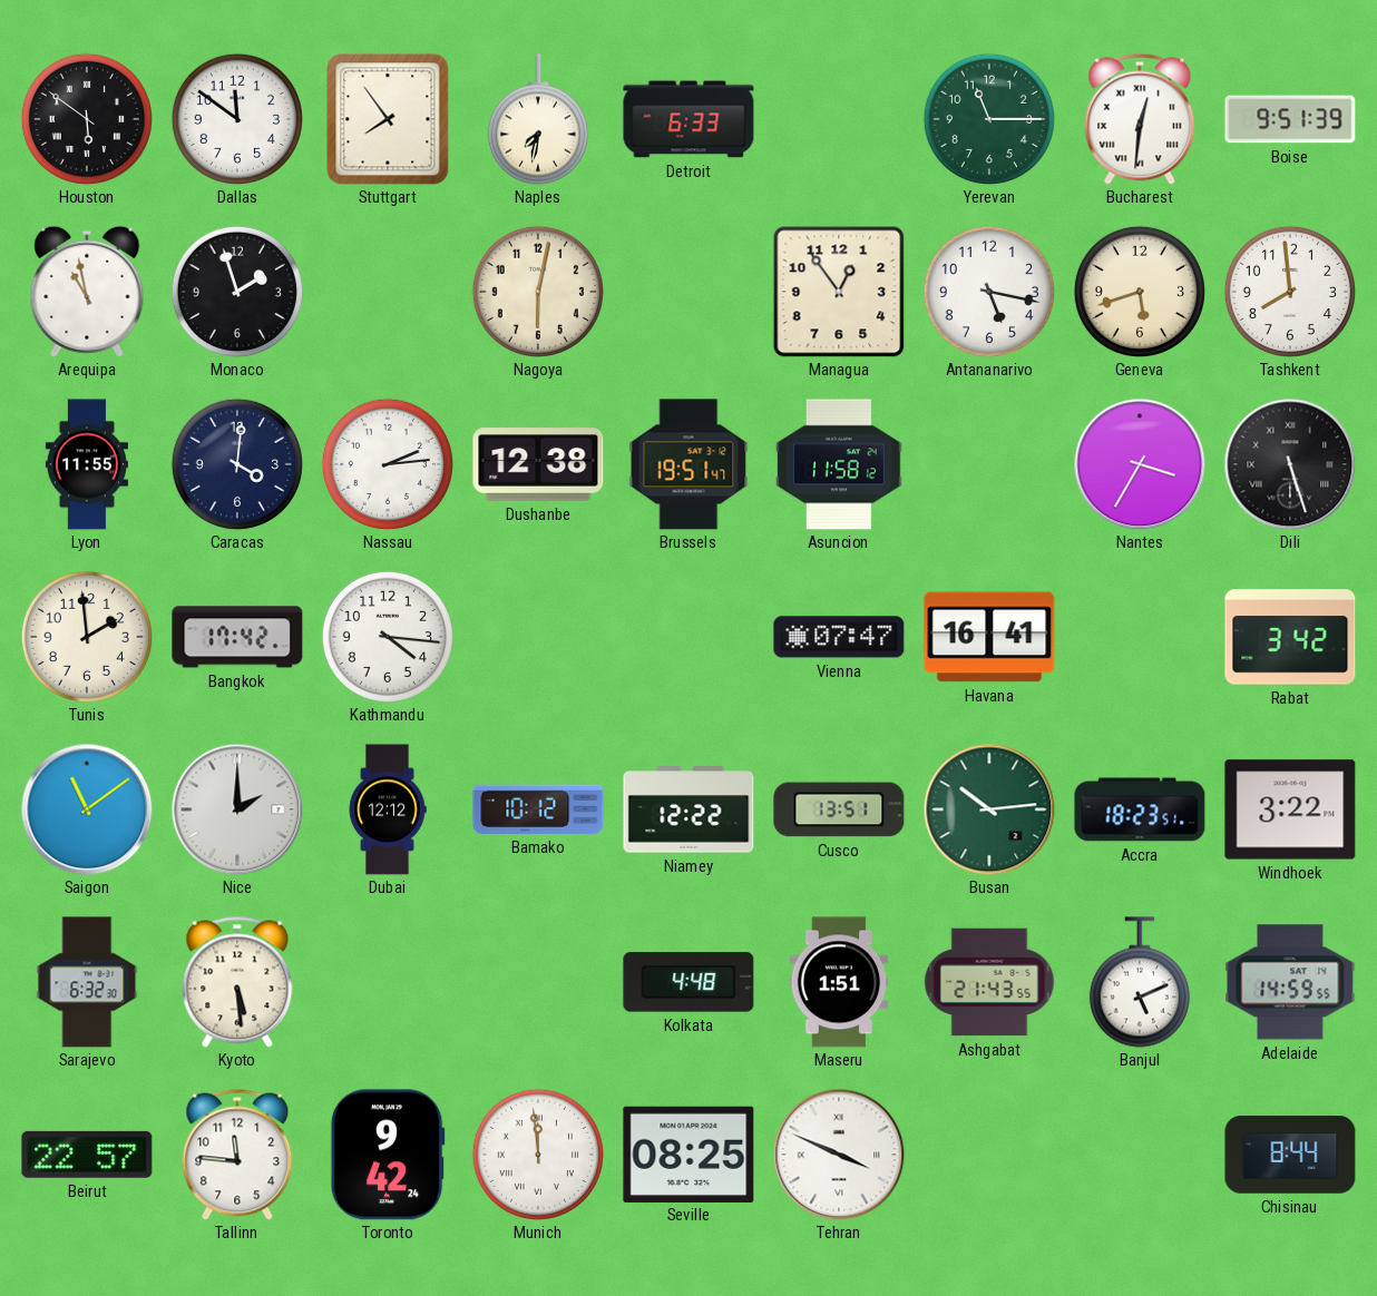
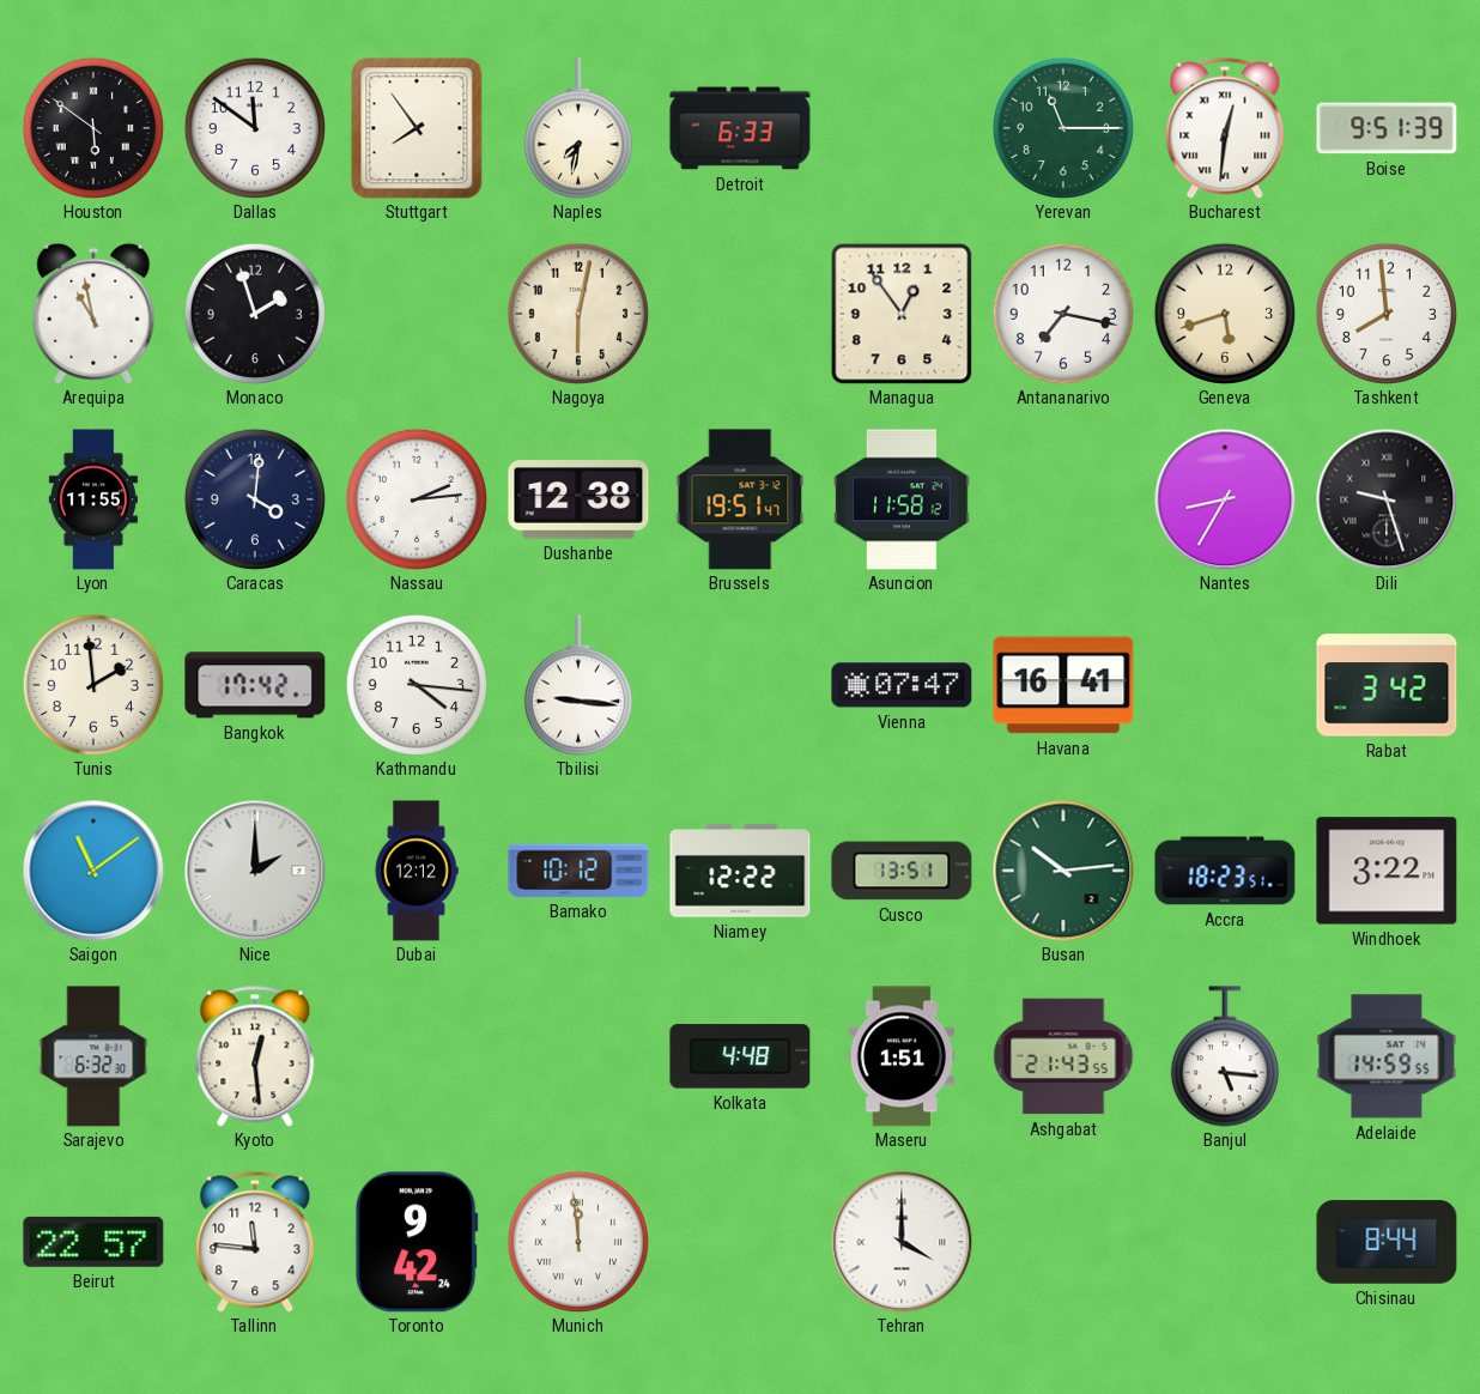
Antananarivo: 5:17 -> 7:17
Nantes: 3:35 -> 8:35
Dili: 5:27 -> 9:27
Tbilisi: none -> 9:16
Kyoto: 5:29 -> 12:29
Banjul: 5:11 -> 5:16
Seville: 08:25 -> none
Tehran: 3:49 -> 4:00
